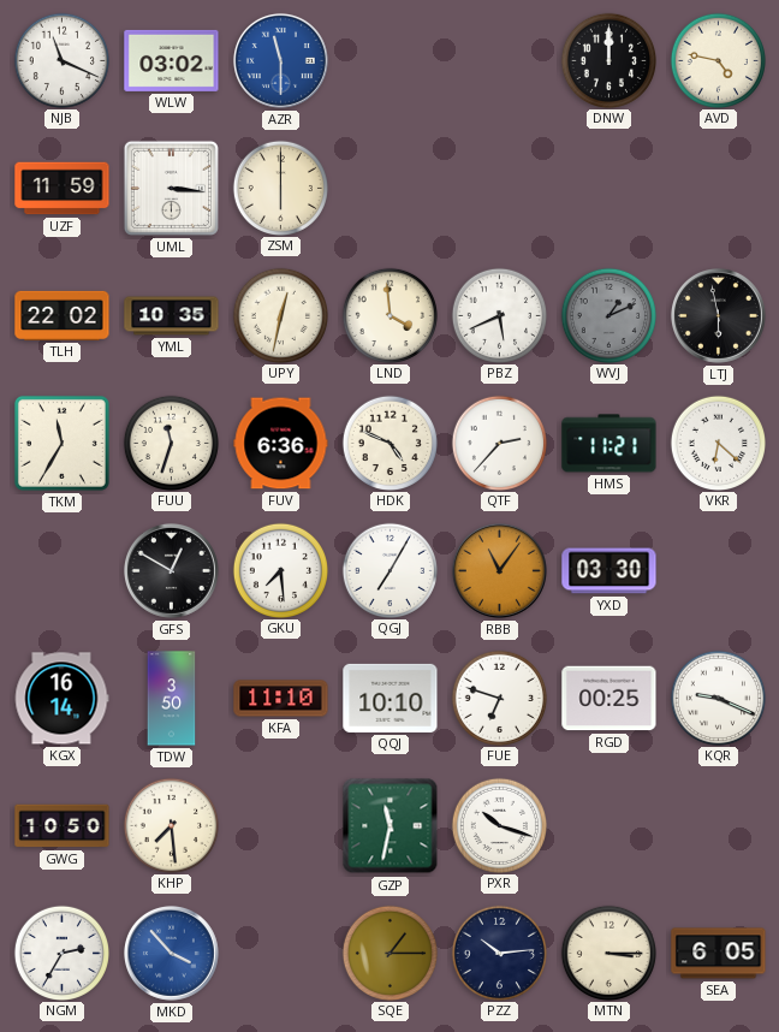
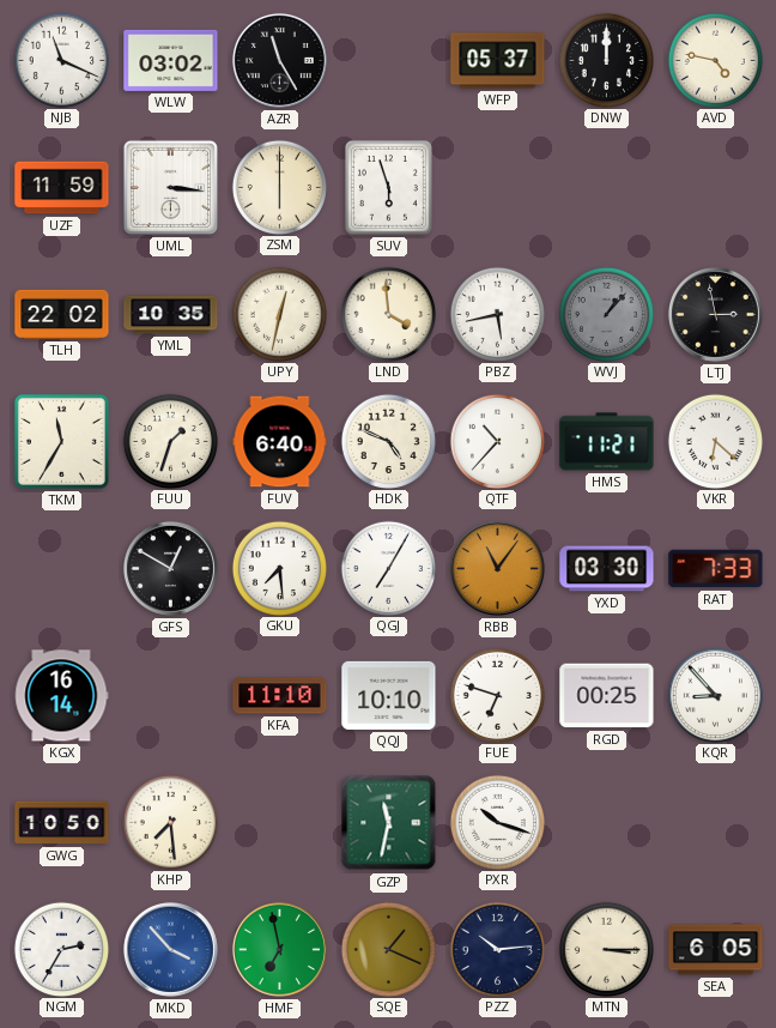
AZR: 11:30 -> 11:25
AZR dial: blue -> black
WFP: none -> 05:37
SUV: none -> 5:57
PBZ: 5:41 -> 5:43
WVJ: 1:11 -> 1:07
LTJ: 5:58 -> 2:58
FUU: 11:33 -> 1:33
FUV: 6:36 -> 6:40
QTF: 2:37 -> 10:37
RAT: none -> 7:33
TDW: 3:50 -> none
KQR: 9:19 -> 8:53
HMF: none -> 6:58
SQE: 1:15 -> 1:19
